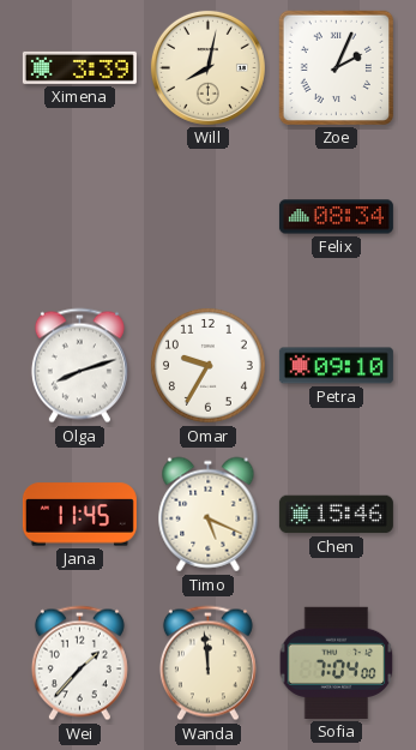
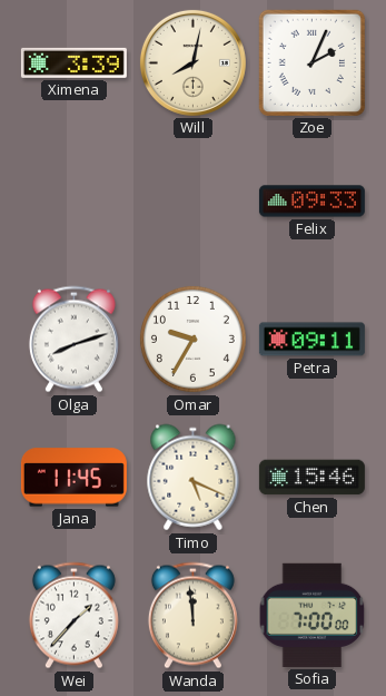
Felix: 08:34 -> 09:33
Petra: 09:10 -> 09:11
Sofia: 7:04 -> 7:00
